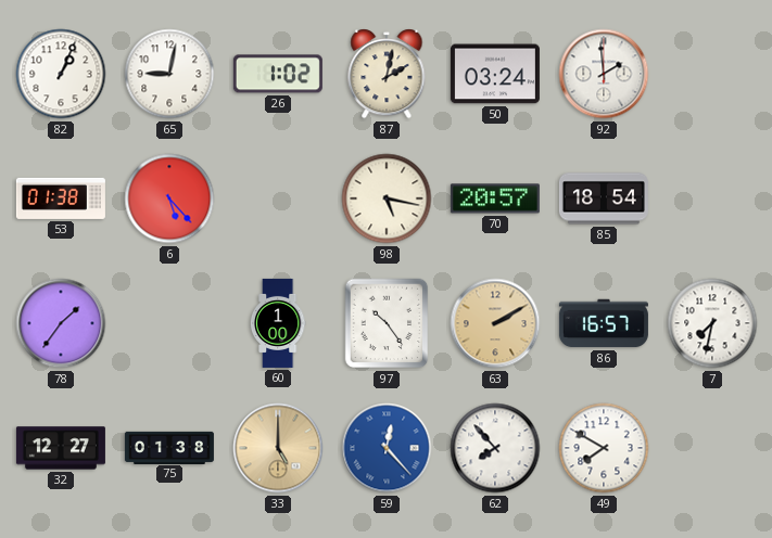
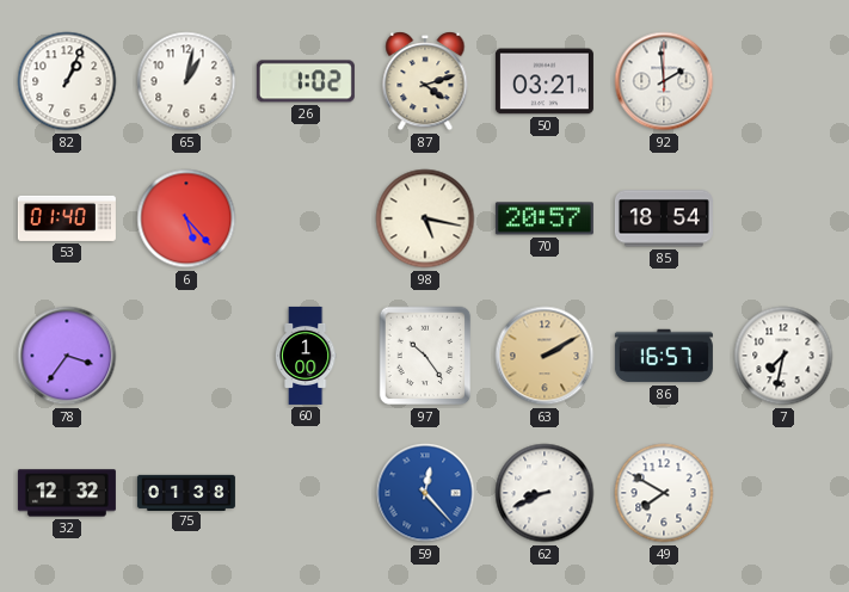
65: 9:02 -> 1:02
87: 2:02 -> 4:12
50: 03:24 -> 03:21
53: 01:38 -> 01:40
78: 1:36 -> 3:36
32: 12:27 -> 12:32
33: 5:00 -> none
62: 7:53 -> 8:41
